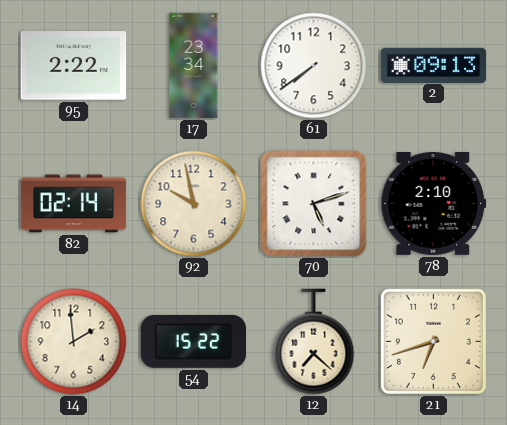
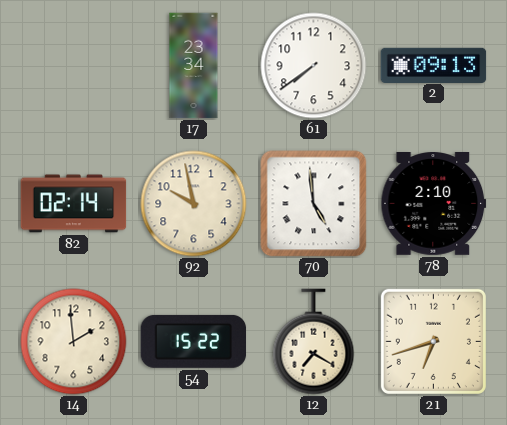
95: 2:22 -> none
70: 5:12 -> 4:59
12: 7:22 -> 7:20
